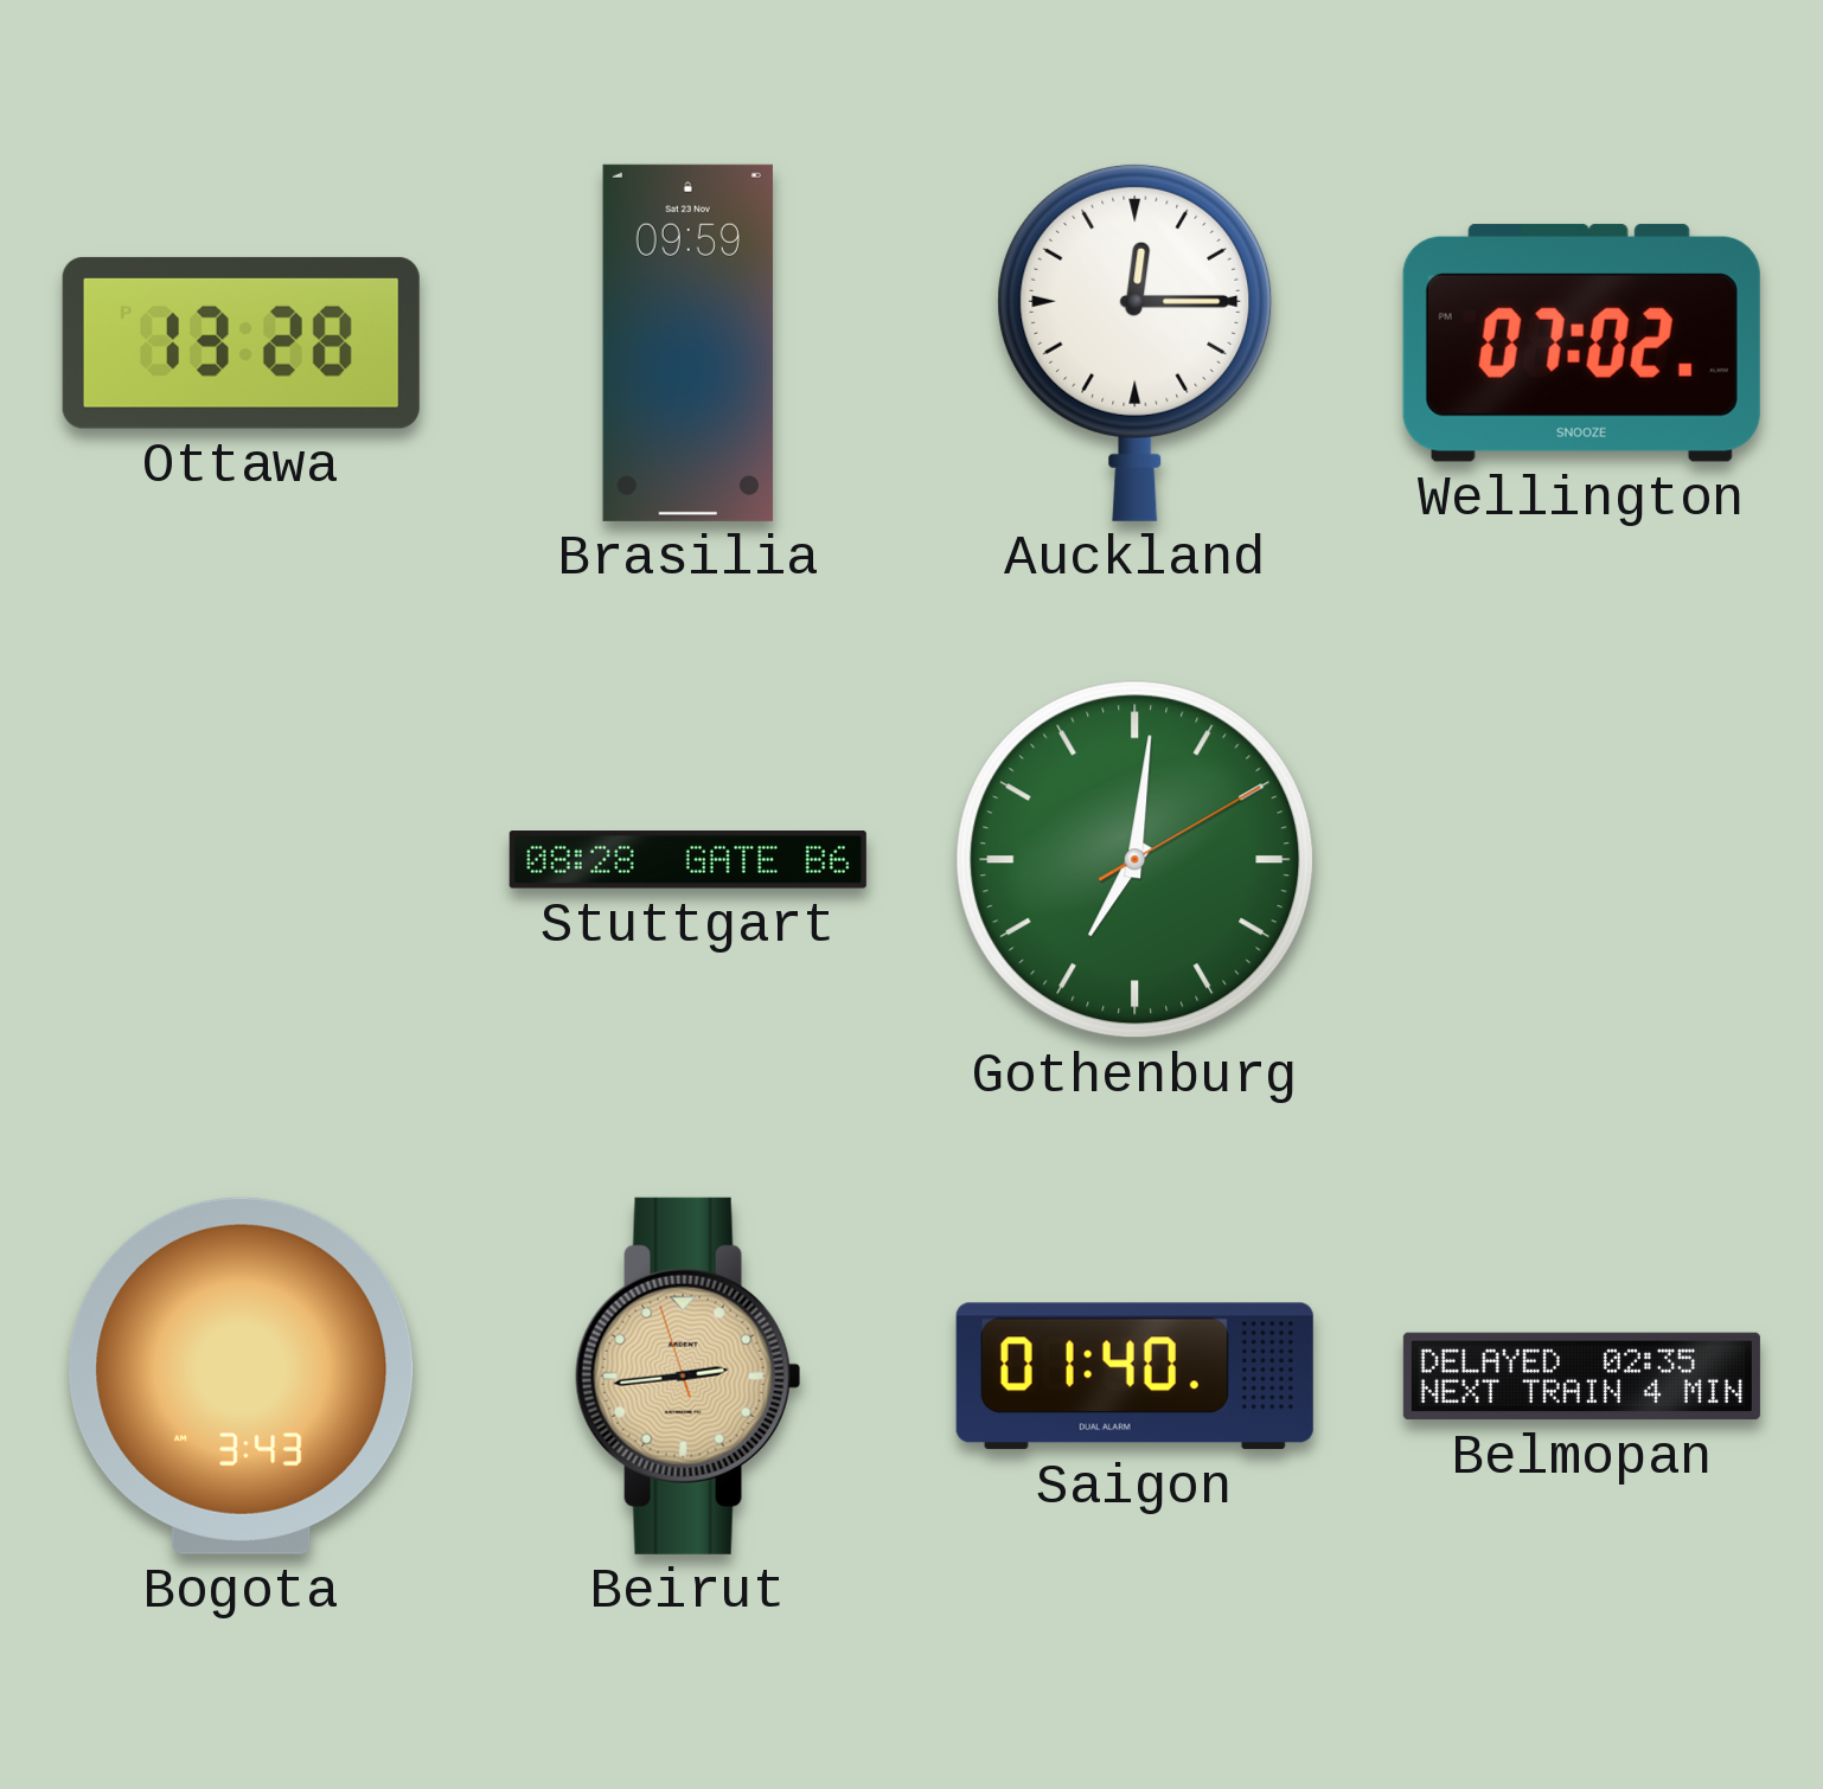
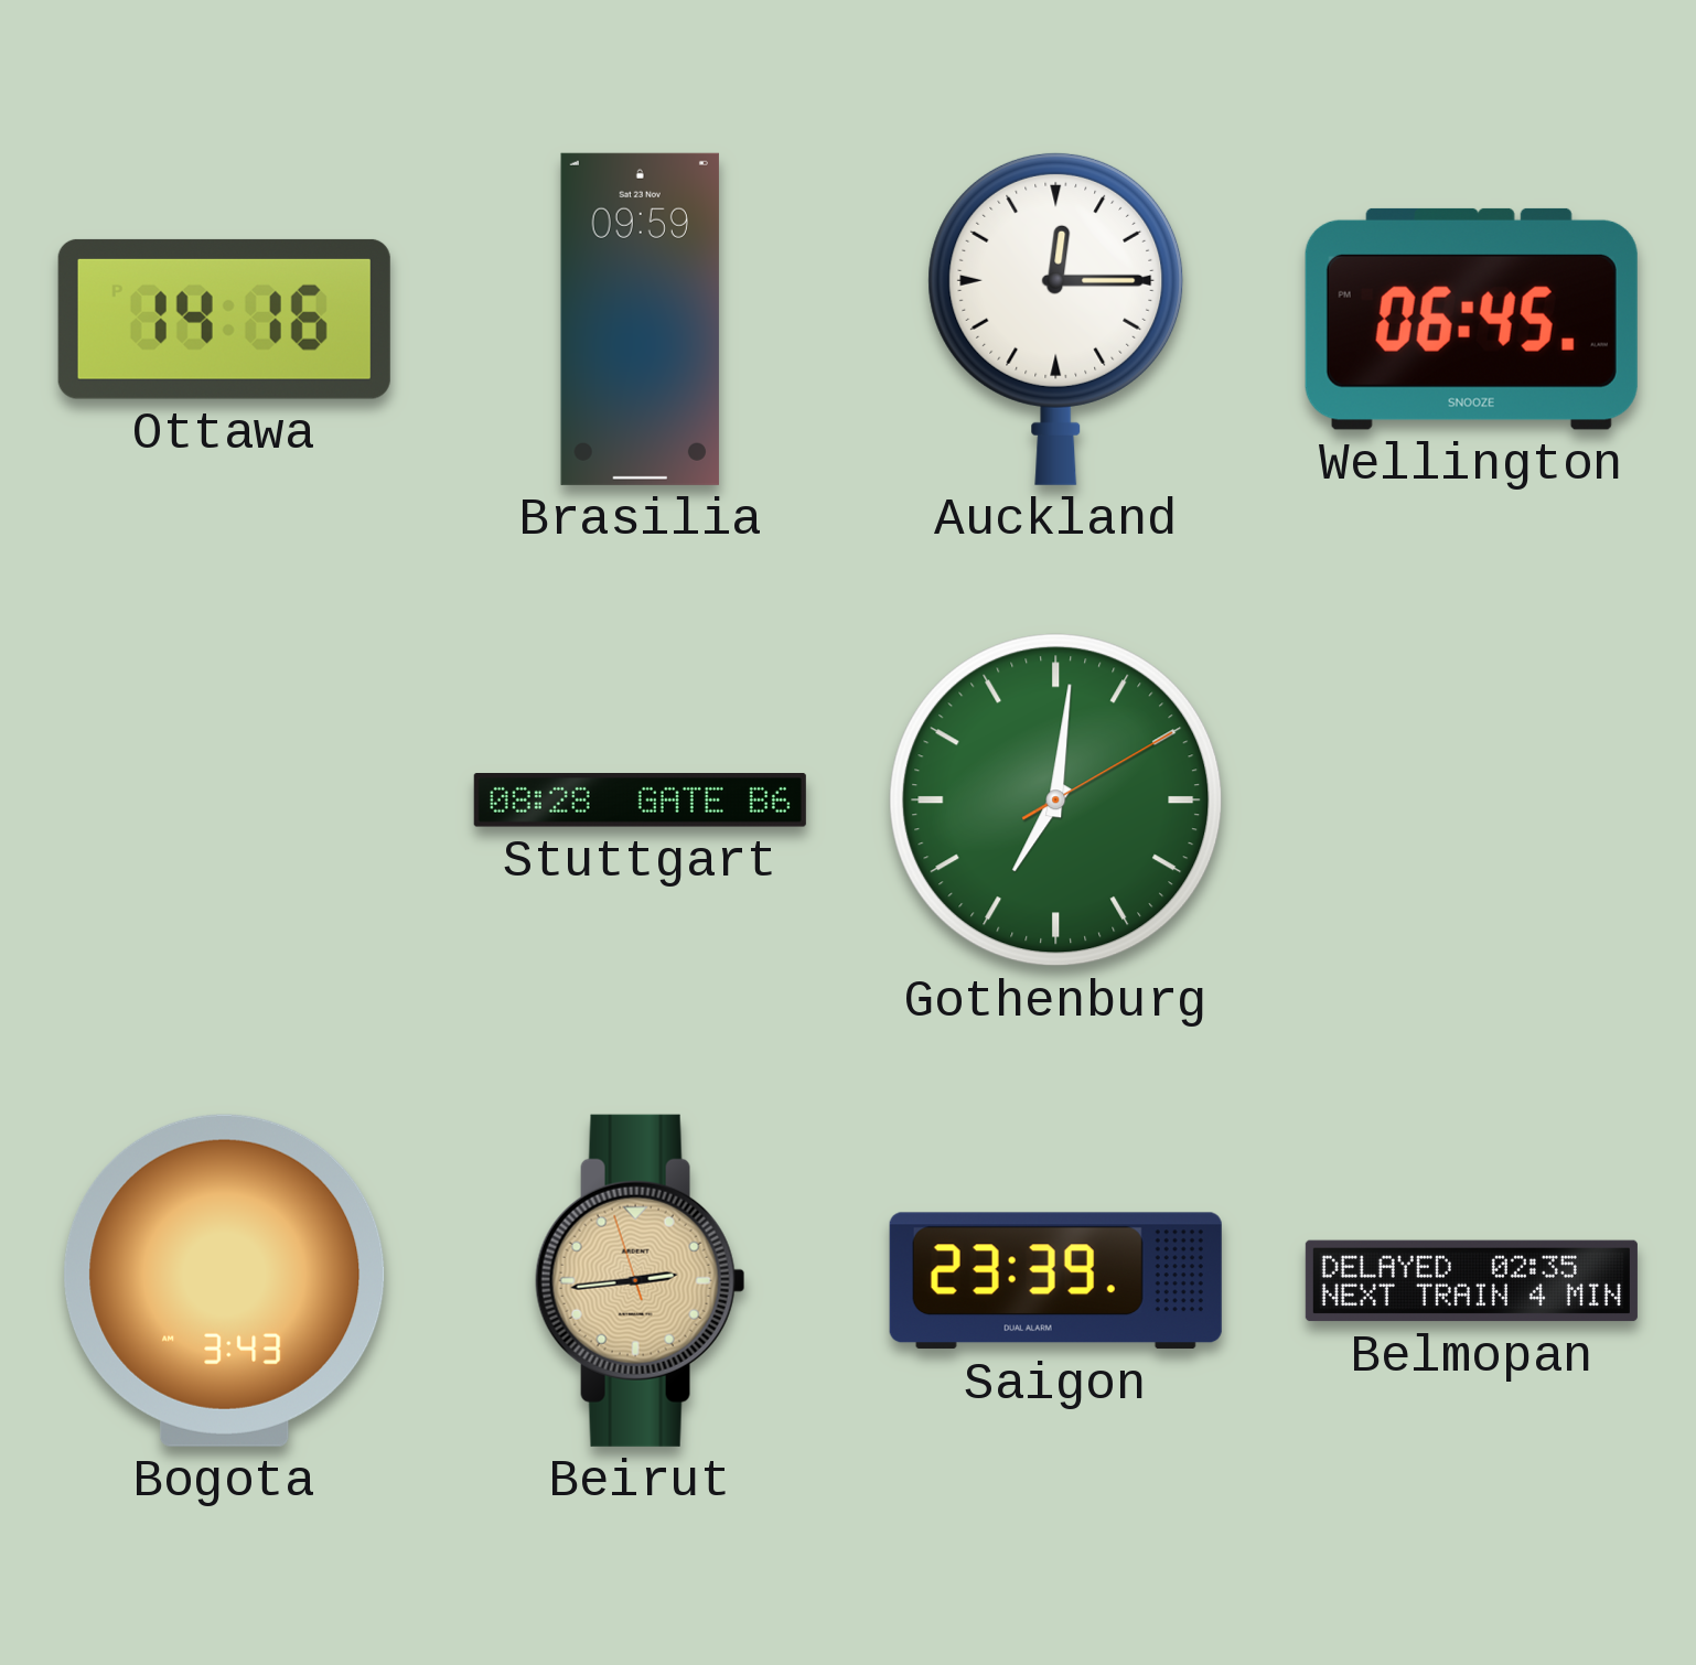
Ottawa: 13:28 -> 14:16
Wellington: 07:02 -> 06:45
Saigon: 01:40 -> 23:39
